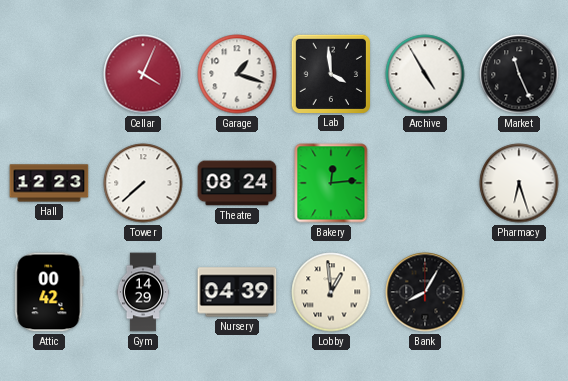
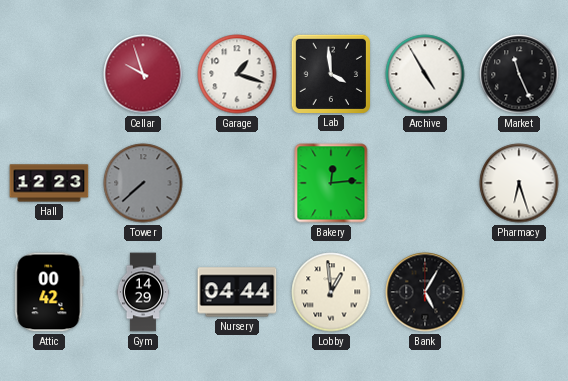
Cellar: 4:04 -> 9:57
Tower dial: white -> grey
Theatre: 08:24 -> none
Nursery: 04:39 -> 04:44
Bank: 8:05 -> 5:05
